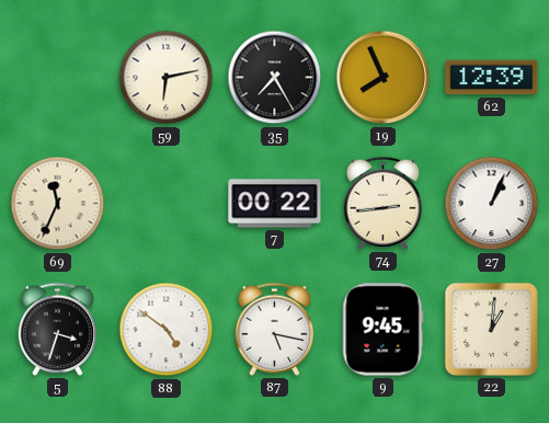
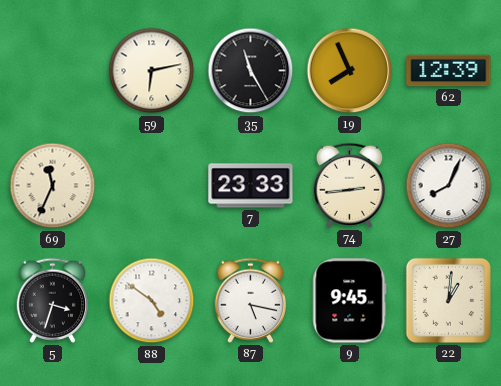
35: 7:25 -> 11:25
7: 00:22 -> 23:33
27: 1:04 -> 8:04
